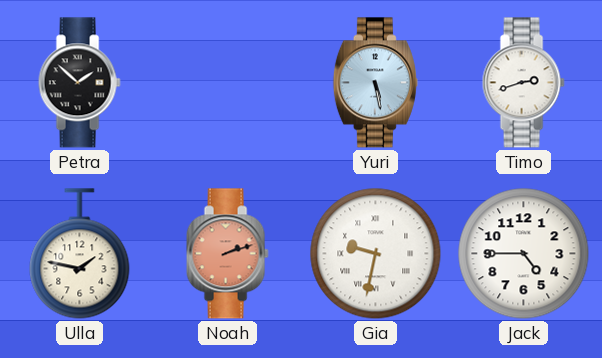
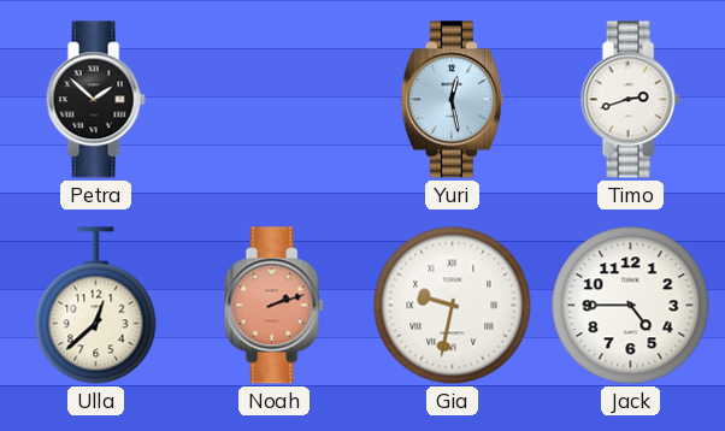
Yuri: 5:28 -> 12:28
Ulla: 1:47 -> 12:38
